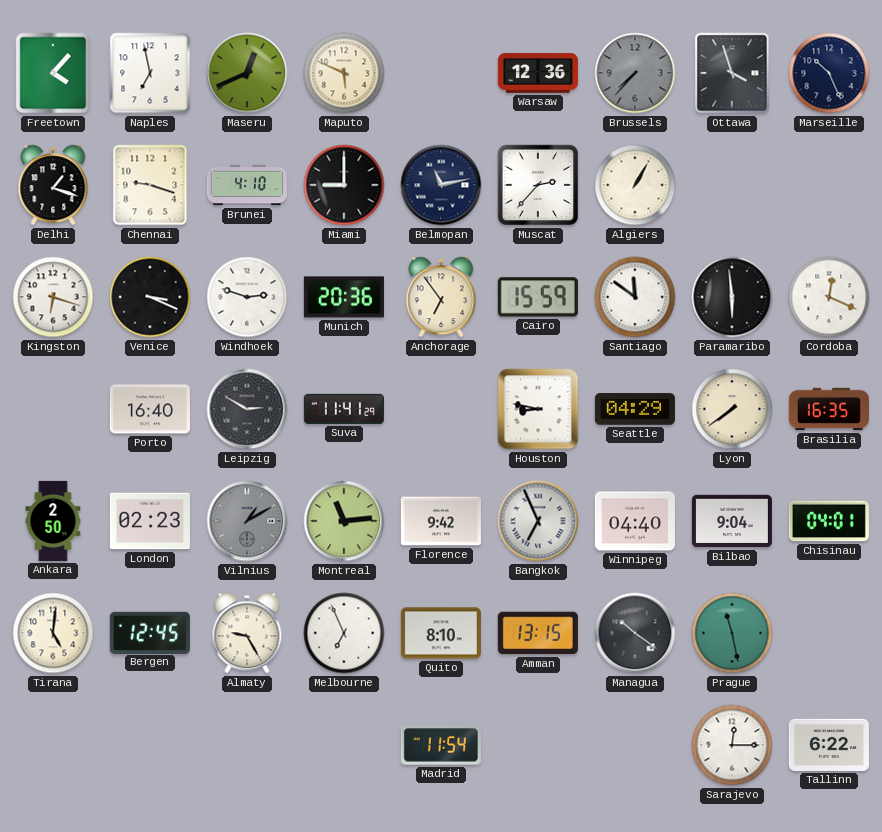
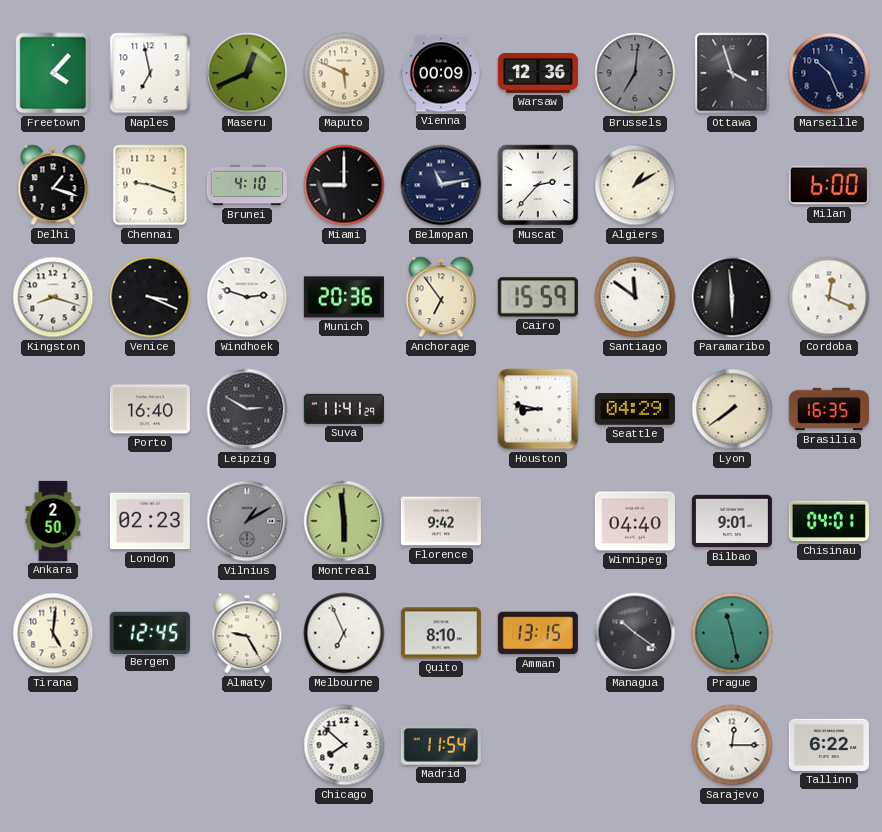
Vienna: none -> 00:09
Brussels: 7:37 -> 7:01
Algiers: 1:05 -> 1:10
Milan: none -> 6:00
Kingston: 6:18 -> 8:18
Montreal: 11:14 -> 5:59
Bangkok: 6:56 -> none
Bilbao: 9:04 -> 9:01
Chicago: none -> 7:52
